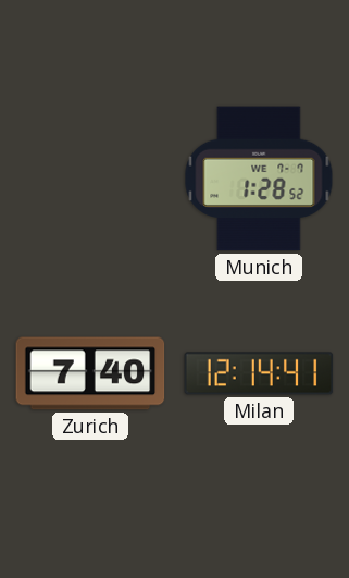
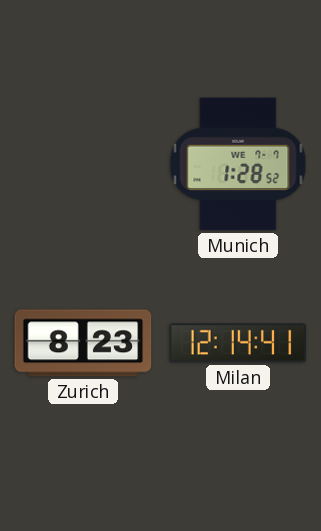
Zurich: 7:40 -> 8:23
